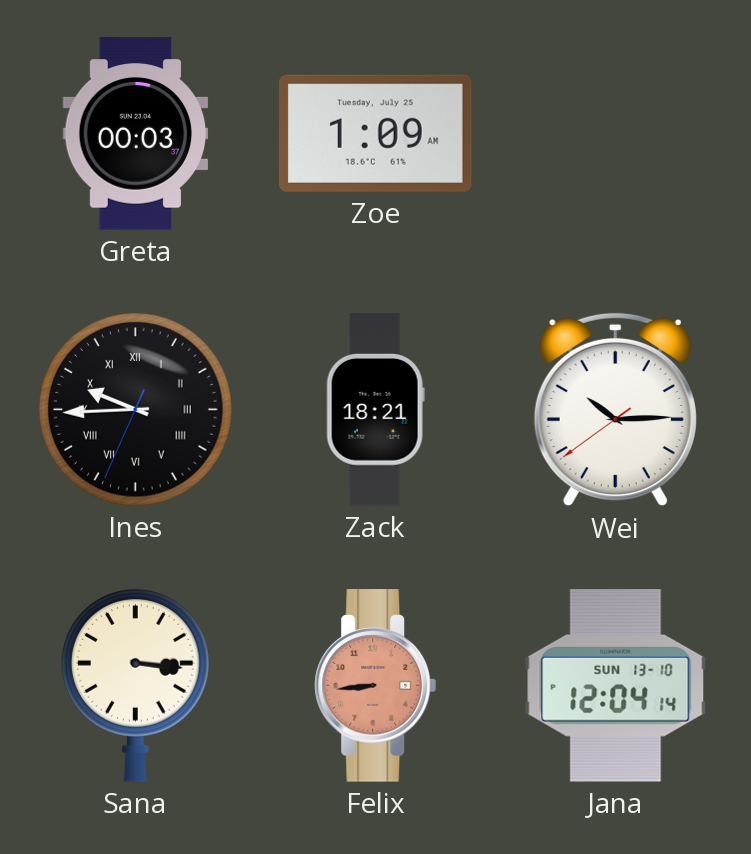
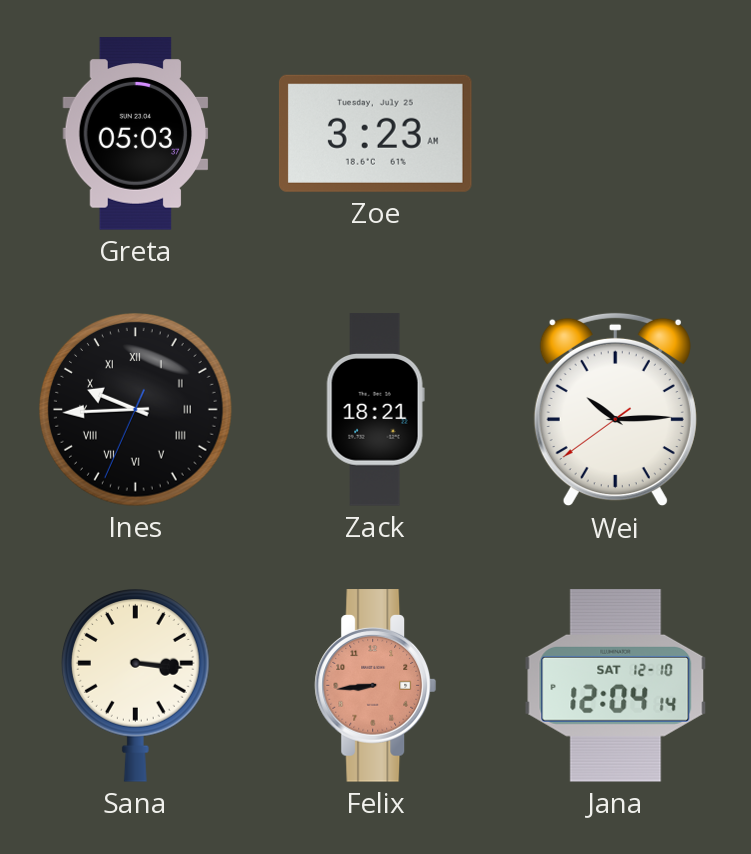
Greta: 00:03 -> 05:03
Zoe: 1:09 -> 3:23
Jana date: SUN 13-10 -> SAT 12-10
